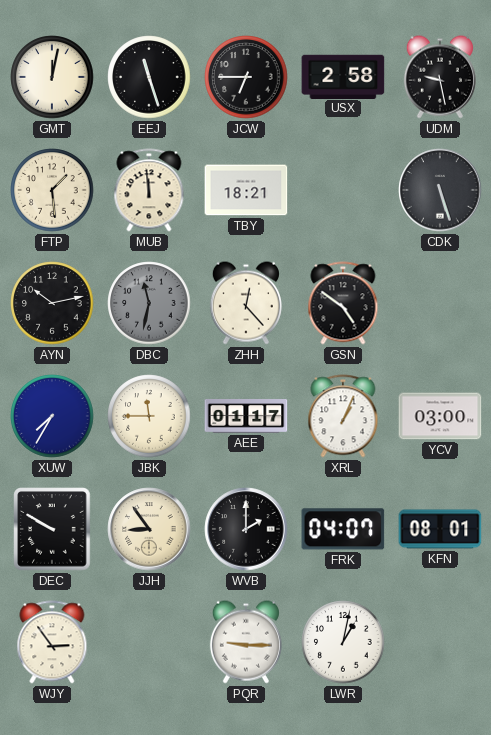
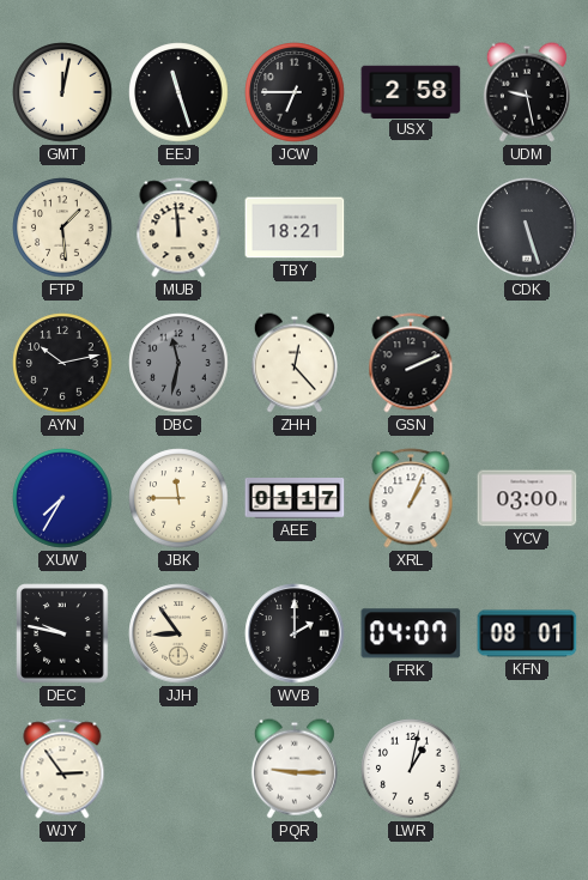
GSN: 4:51 -> 2:11
DEC: 9:50 -> 9:47
